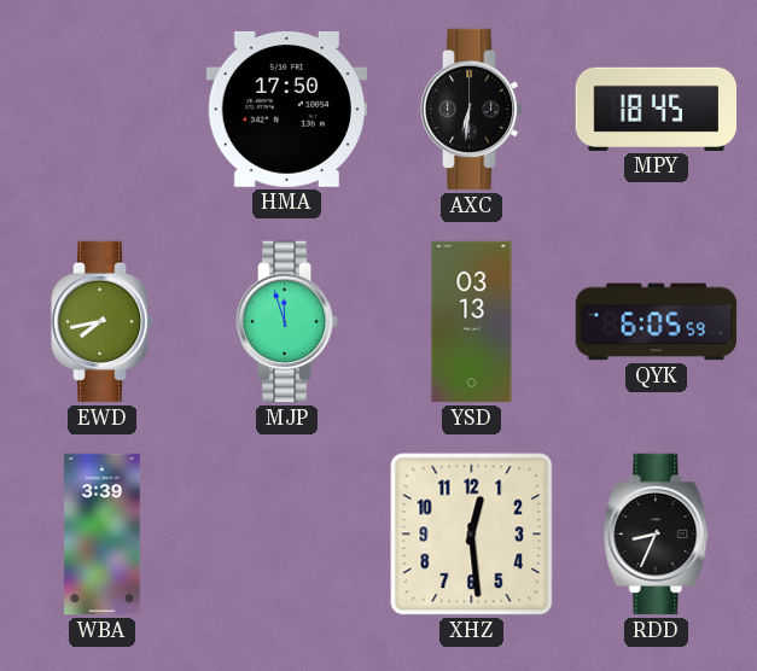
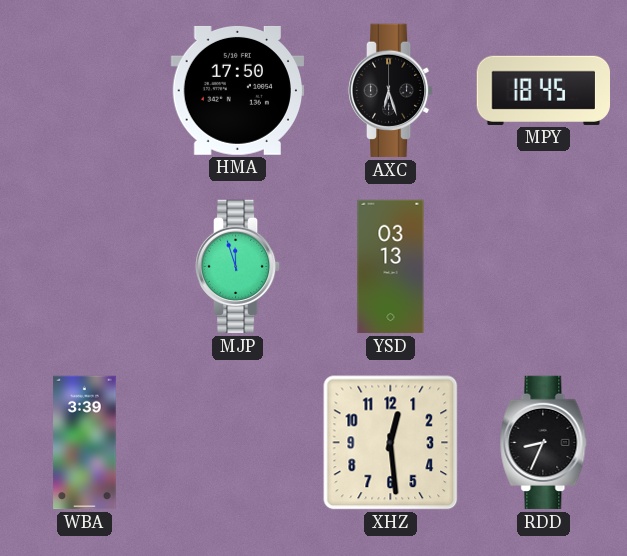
AXC: 6:31 -> 6:27
EWD: 7:43 -> none
QYK: 6:05 -> none
